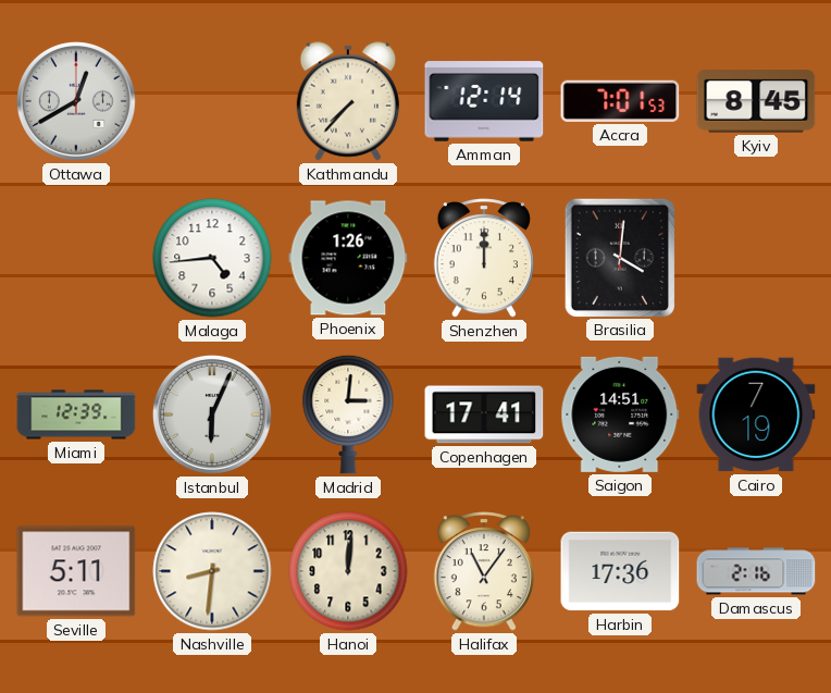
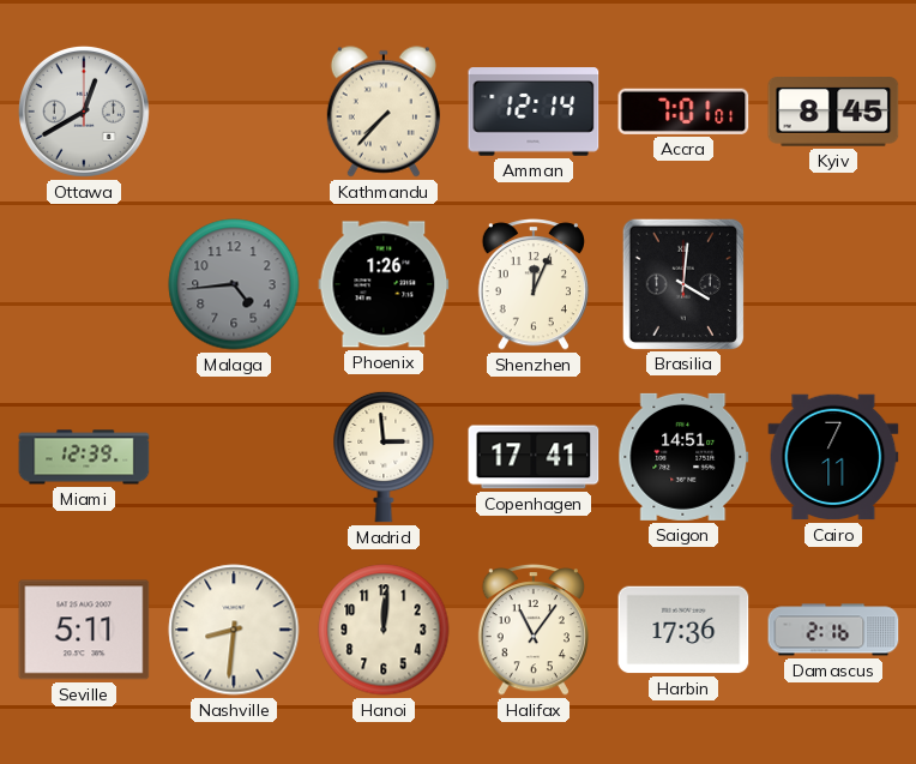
Accra: 7:01:53 -> 7:01:01
Malaga dial: white -> grey
Shenzhen: 12:00 -> 12:04
Istanbul: 6:04 -> none
Madrid: 3:01 -> 2:59
Cairo: 7:19 -> 7:11
